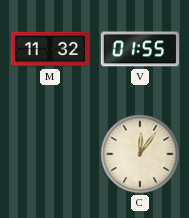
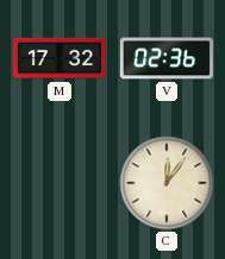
M: 11:32 -> 17:32
V: 01:55 -> 02:36
